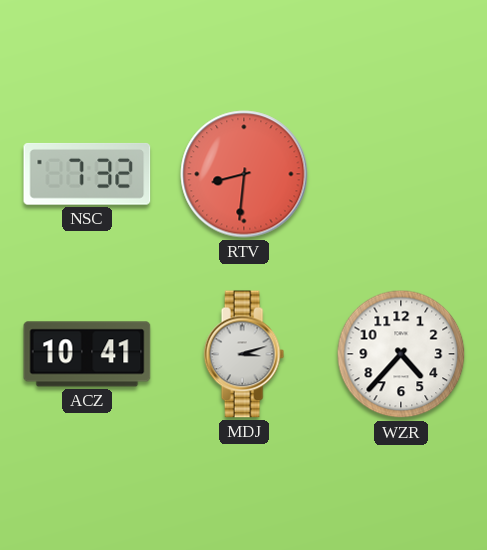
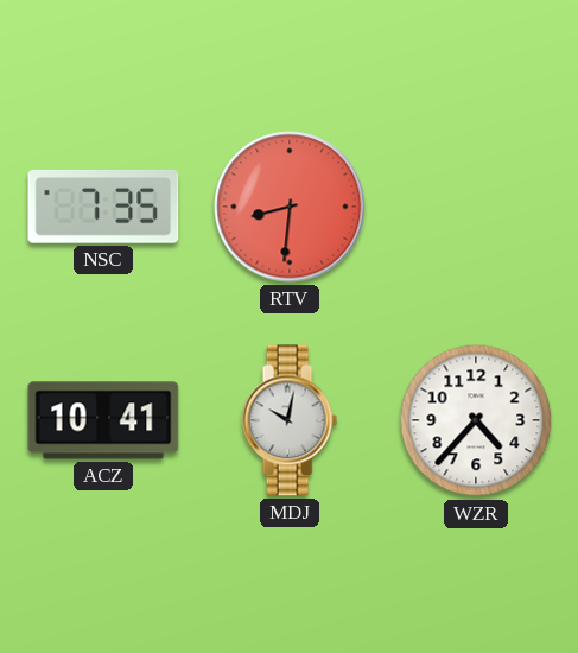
NSC: 7:32 -> 7:35
MDJ: 3:12 -> 10:02
